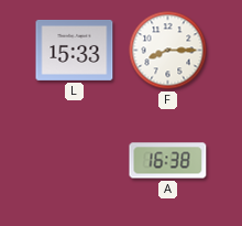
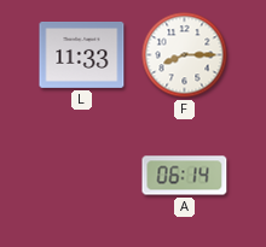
L: 15:33 -> 11:33
A: 16:38 -> 06:14
